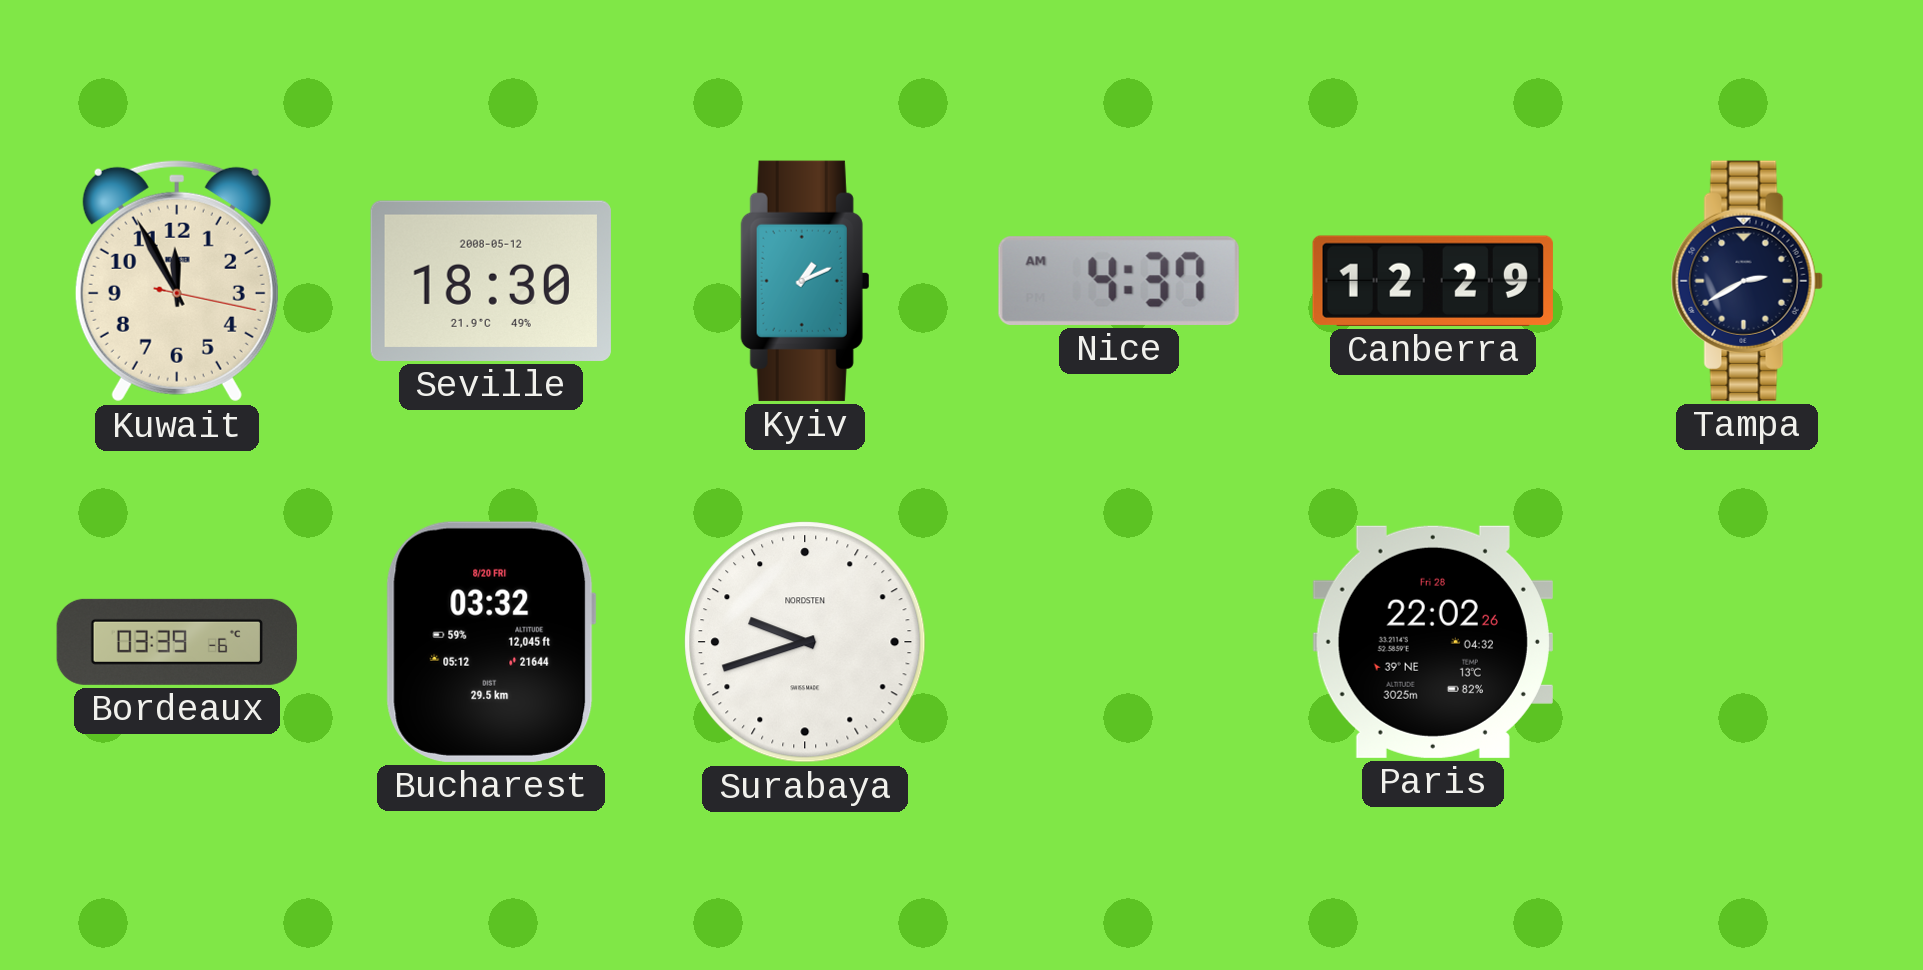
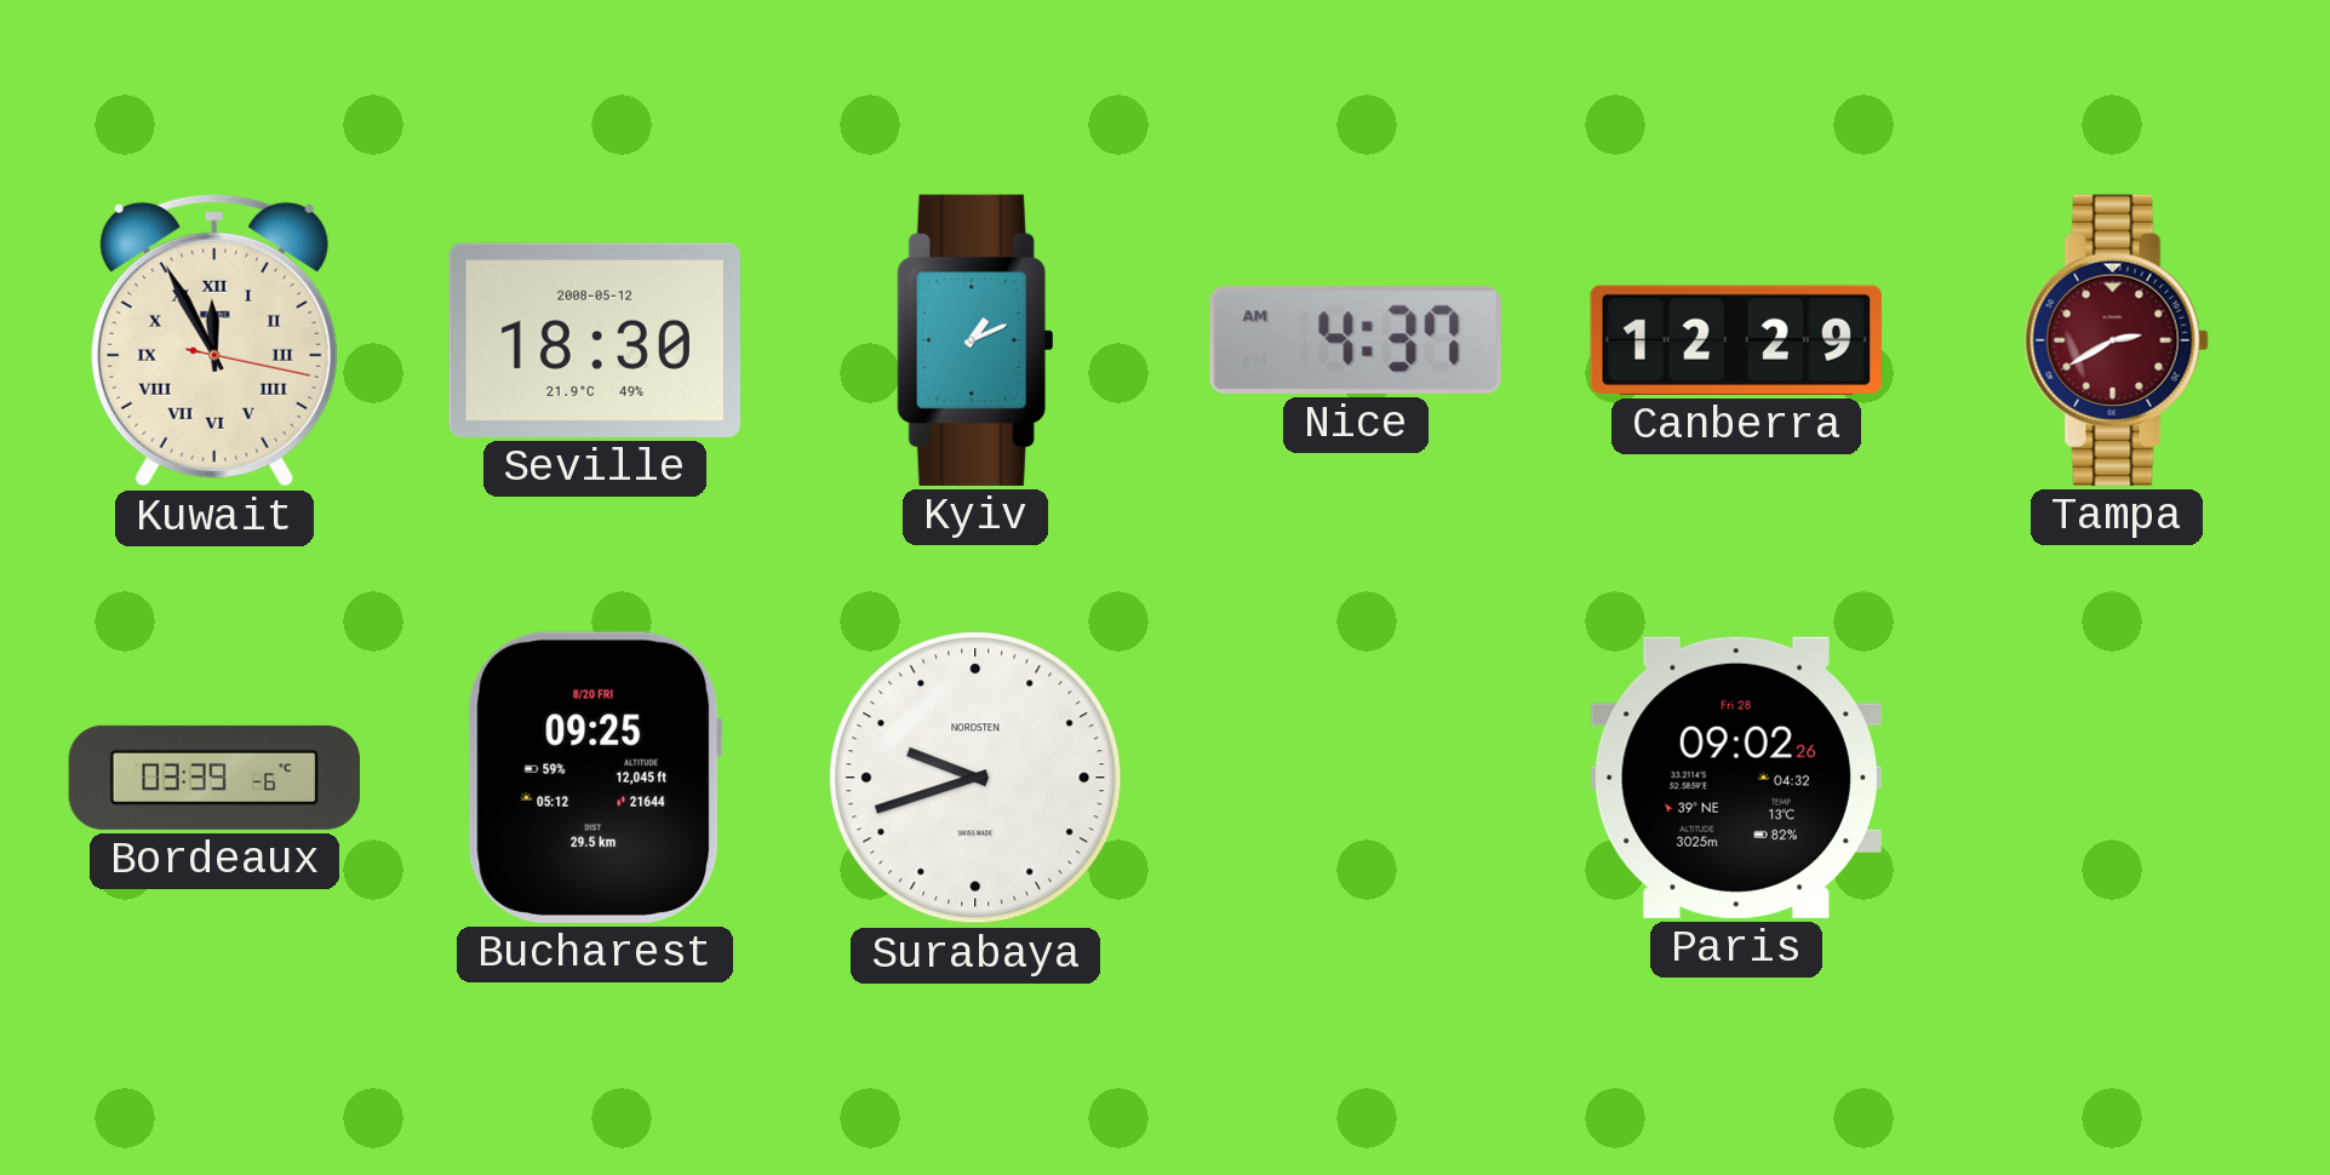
Kuwait numerals: Arabic -> Roman
Tampa dial: navy -> burgundy
Bucharest: 03:32 -> 09:25
Paris: 22:02 -> 09:02
